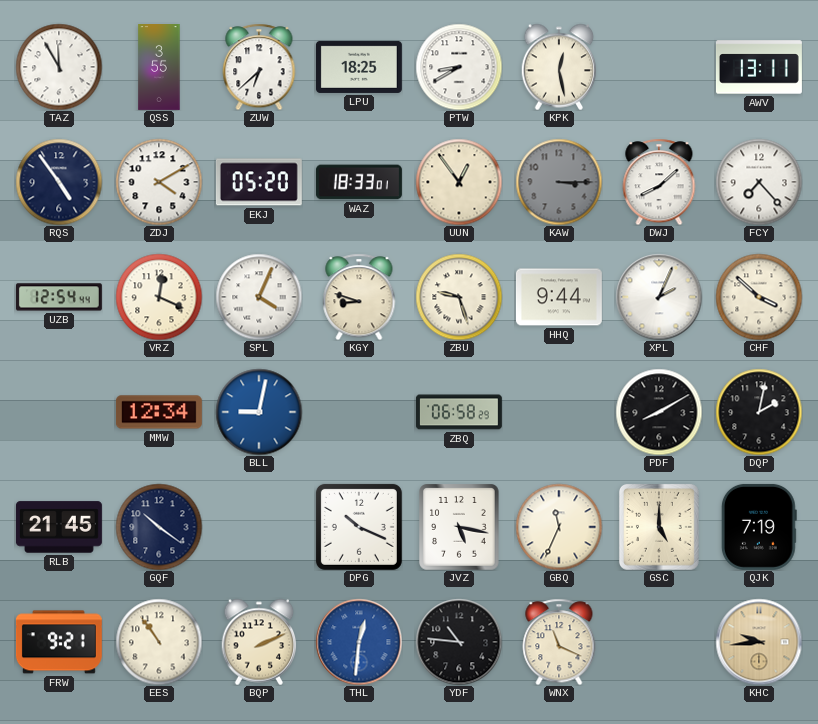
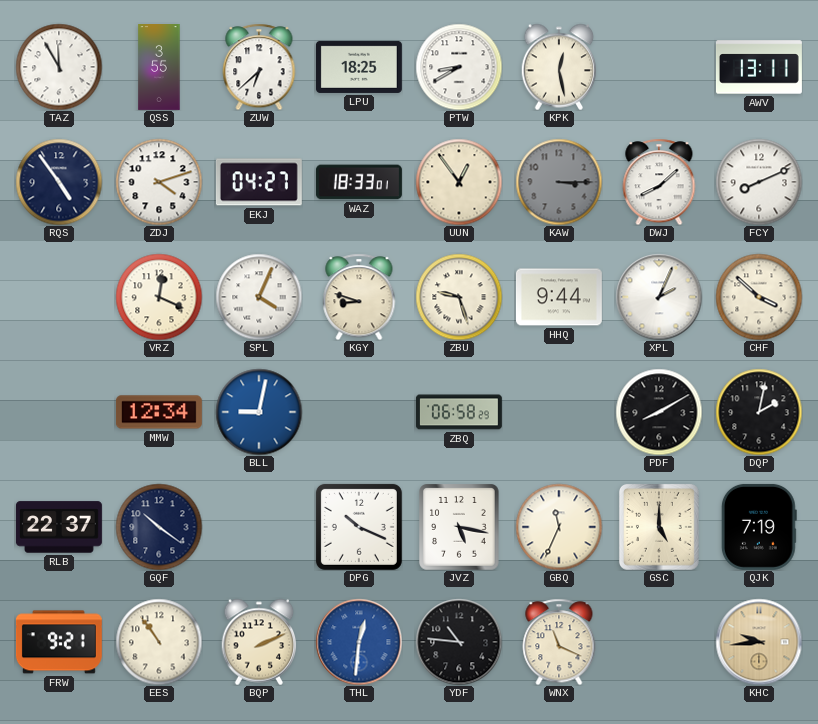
ZDJ: 4:10 -> 4:12
EKJ: 05:20 -> 04:27
FCY: 7:23 -> 8:11
UZB: 12:54 -> none
RLB: 21:45 -> 22:37
